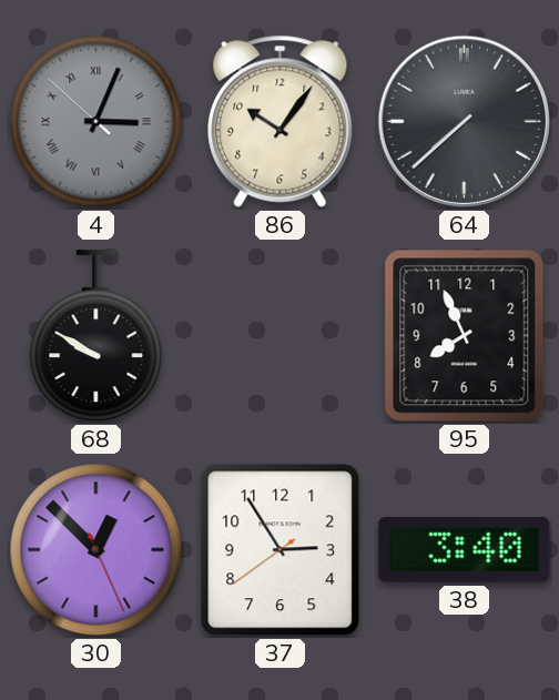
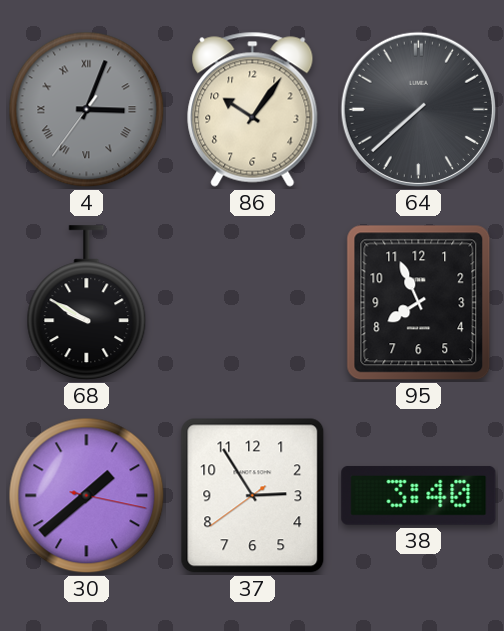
4: 3:03:52 -> 3:03:36
30: 12:52 -> 1:38
